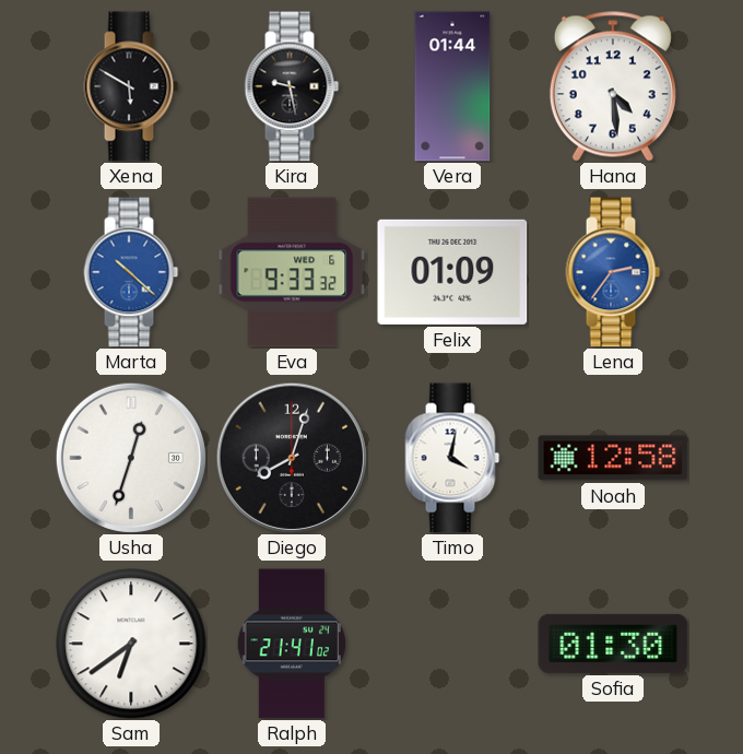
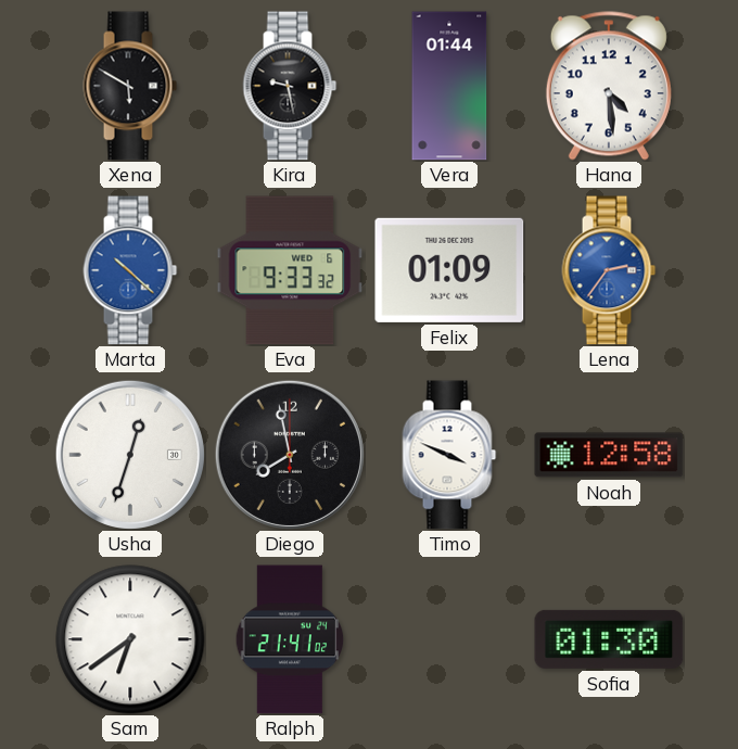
Diego: 8:03 -> 7:58
Timo: 4:02 -> 3:49
